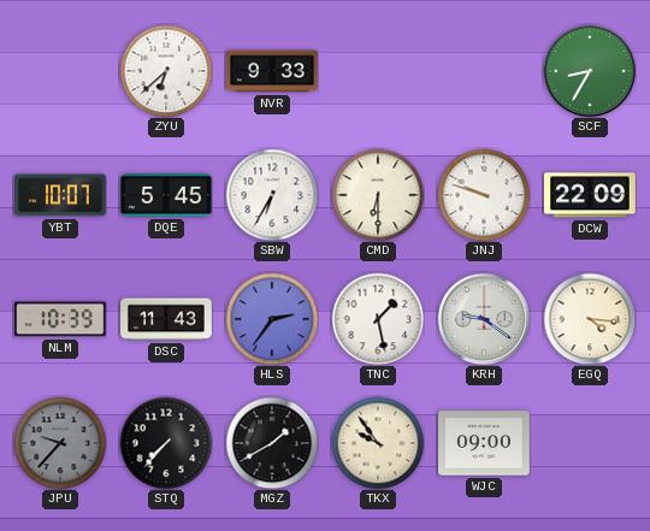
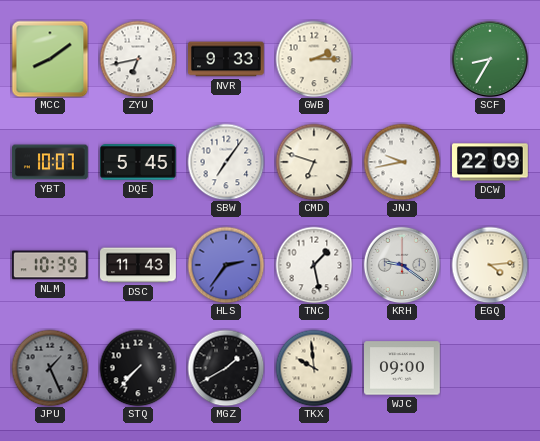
MCC: none -> 8:09
ZYU: 6:38 -> 6:43
GWB: none -> 2:15
SBW: 6:35 -> 7:06
CMD: 6:30 -> 6:48
JNJ: 9:48 -> 9:43
EGQ: 4:16 -> 4:14
JPU: 9:37 -> 1:26
TKX: 9:54 -> 9:59
